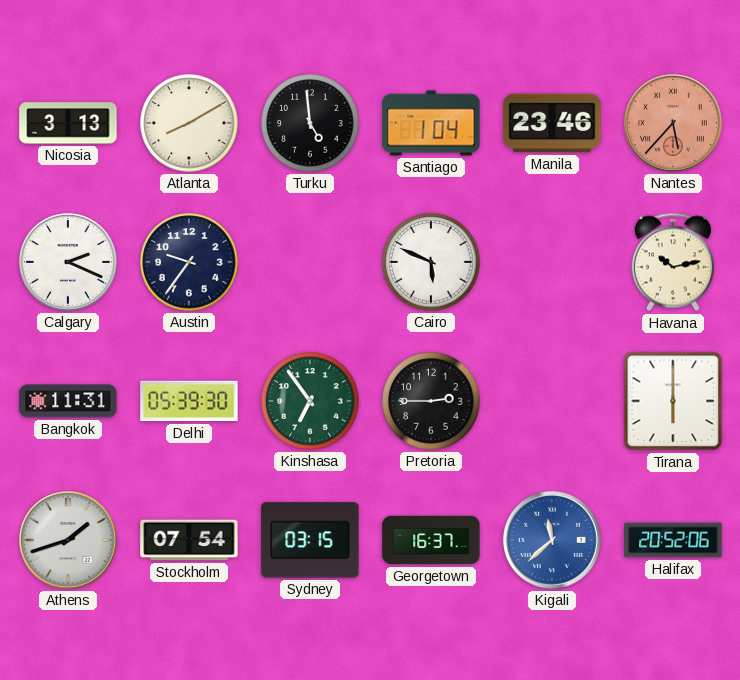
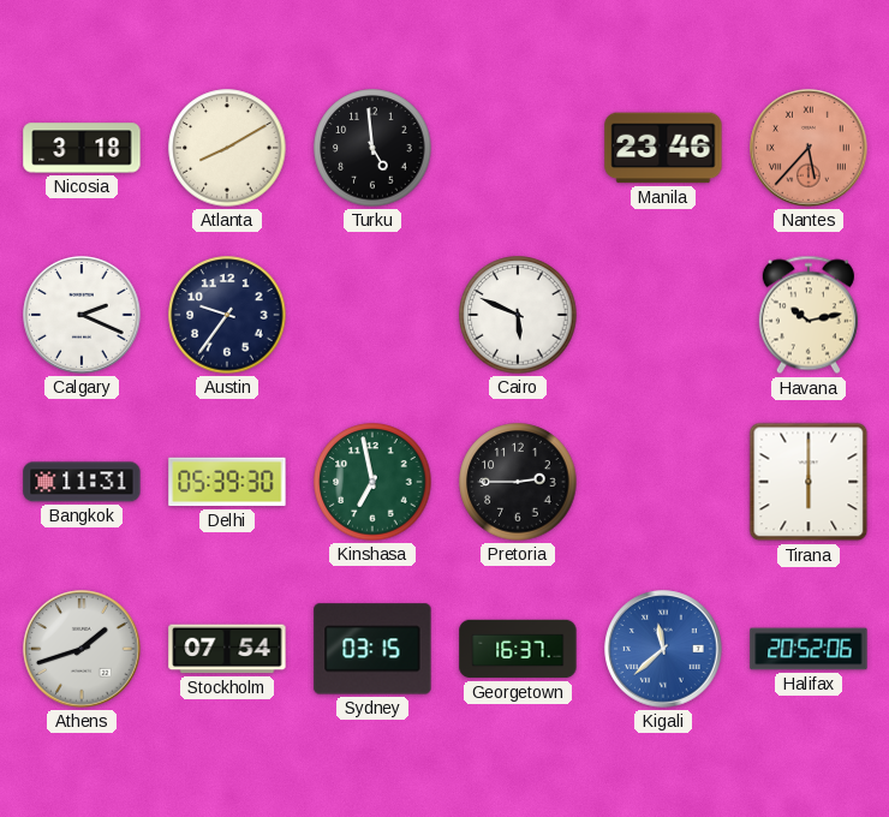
Nicosia: 3:13 -> 3:18
Santiago: 1:04 -> none
Kinshasa: 6:54 -> 6:58
